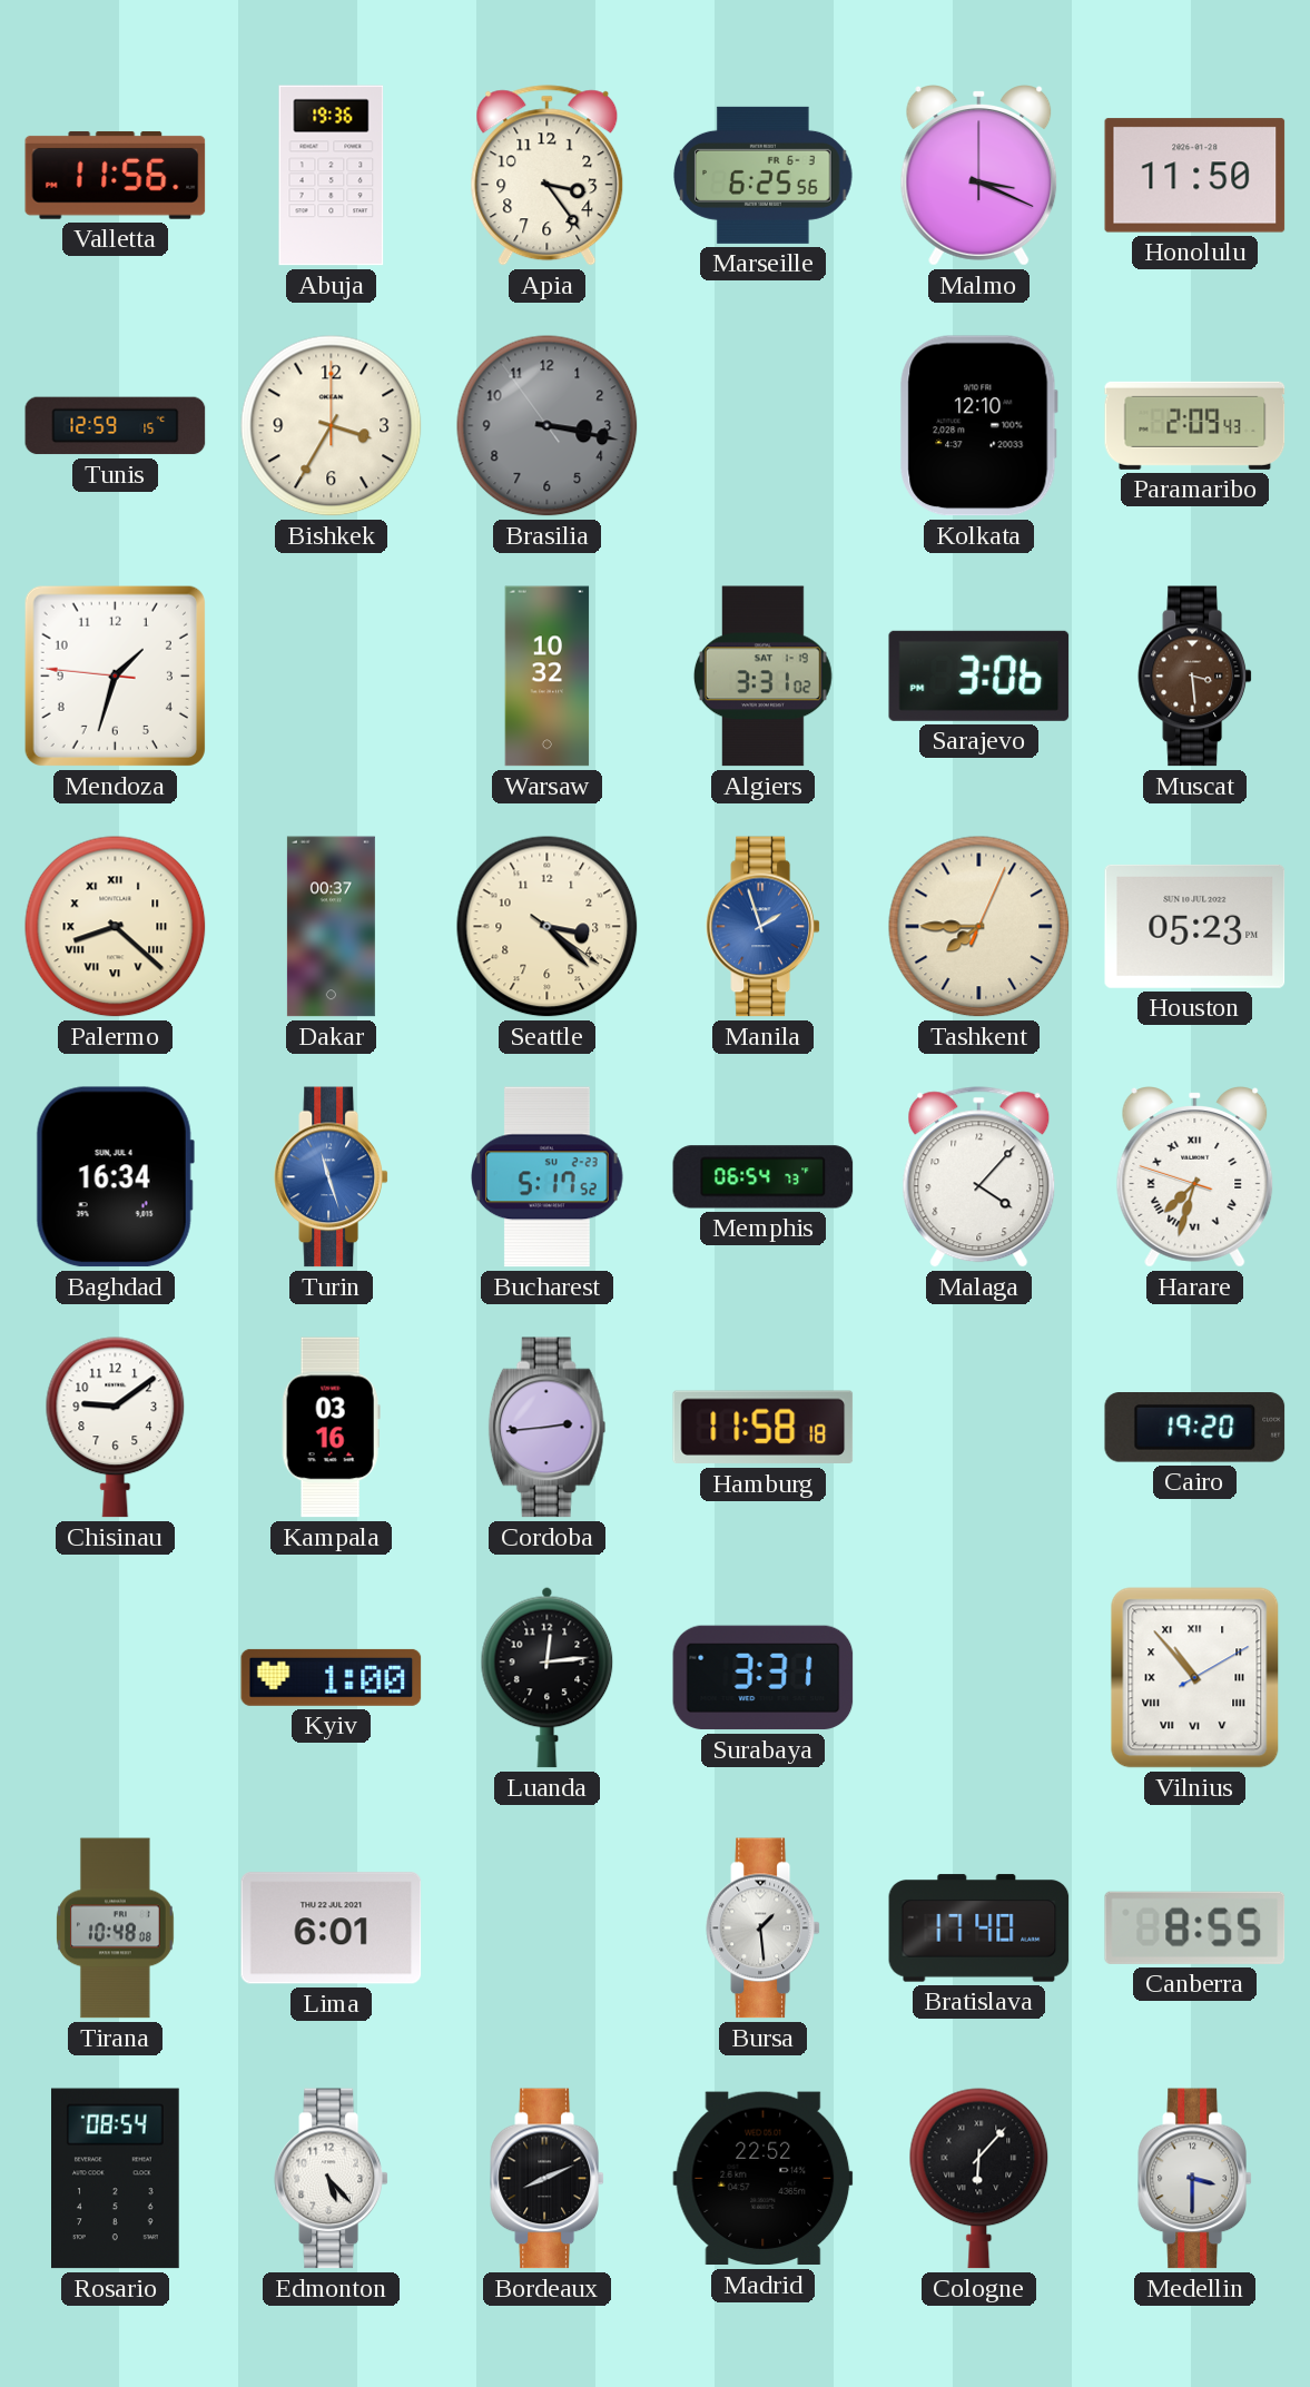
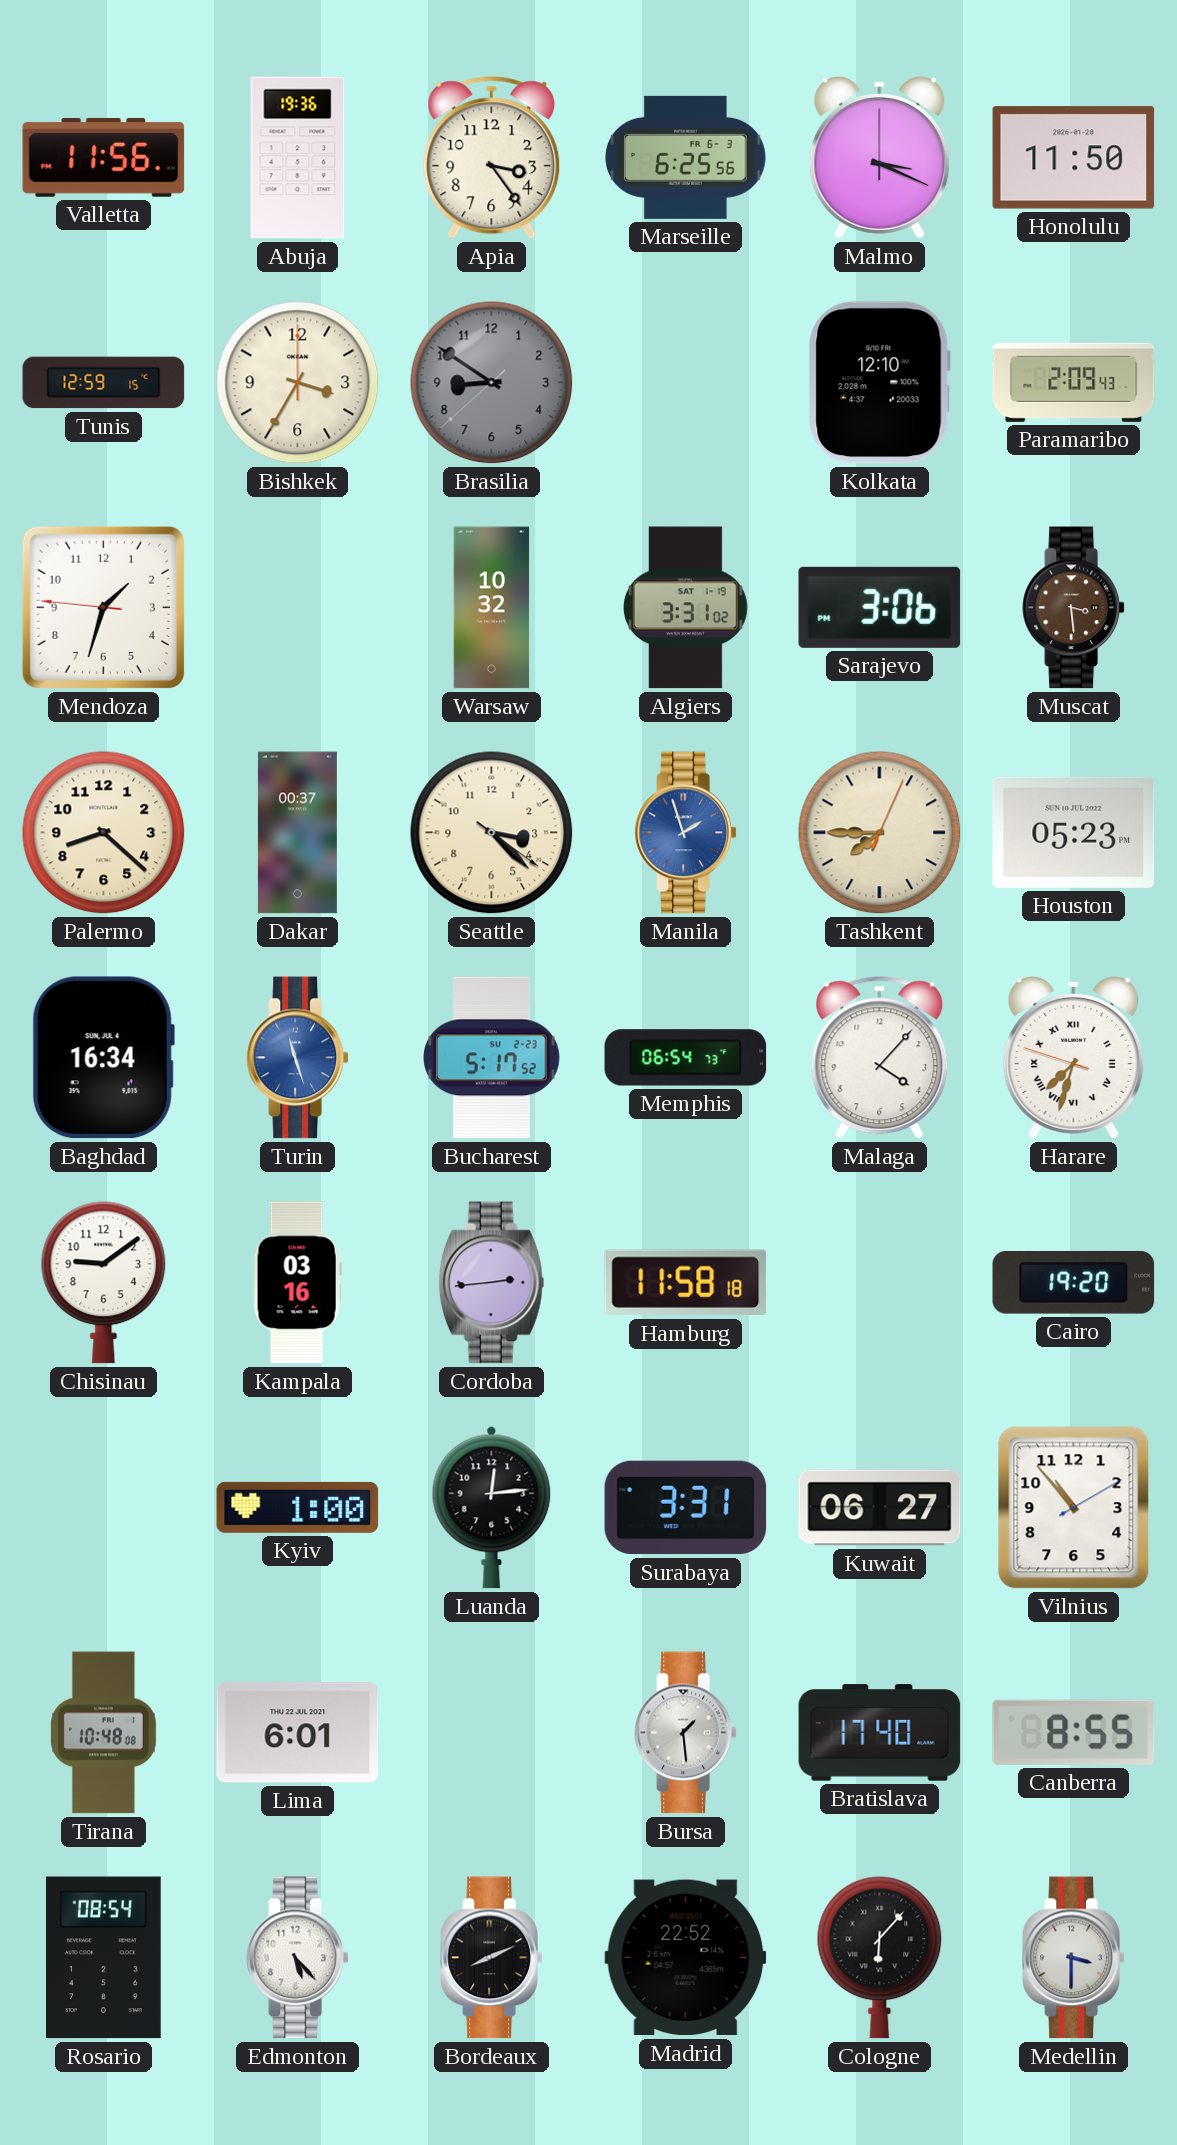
Brasilia: 3:16 -> 8:50
Palermo numerals: Roman -> Arabic
Kuwait: none -> 06:27
Vilnius numerals: Roman -> Arabic
